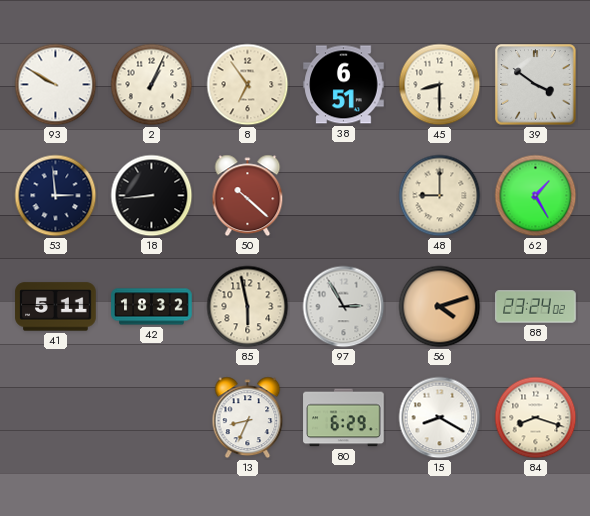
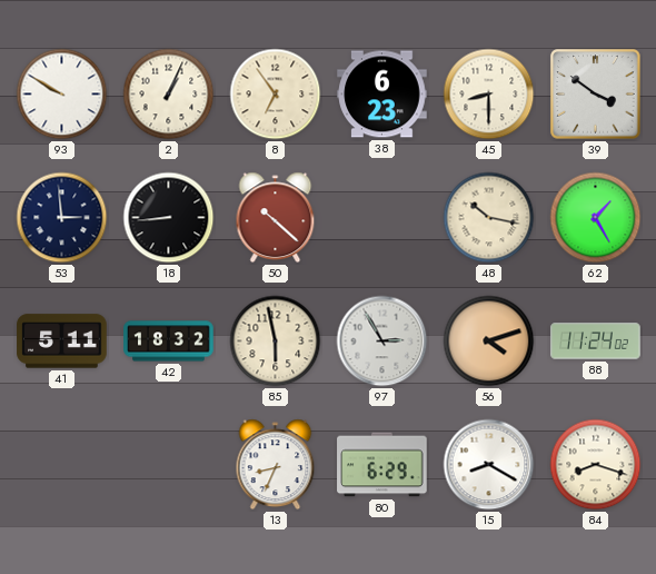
38: 6:51 -> 6:23
48: 9:00 -> 10:17
88: 23:24 -> 11:24
